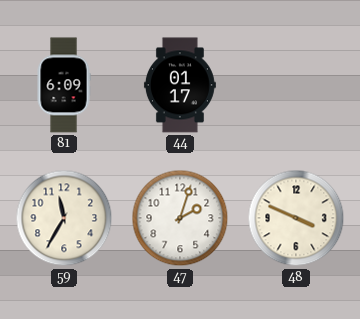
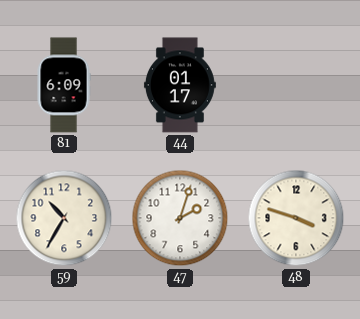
59: 11:35 -> 10:35
48: 3:49 -> 3:48
